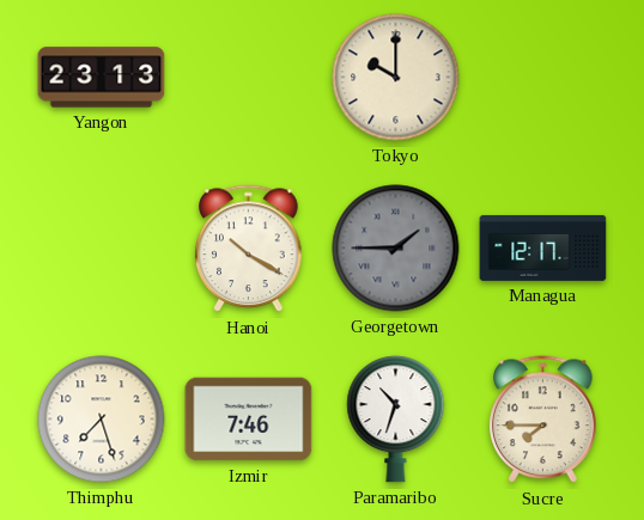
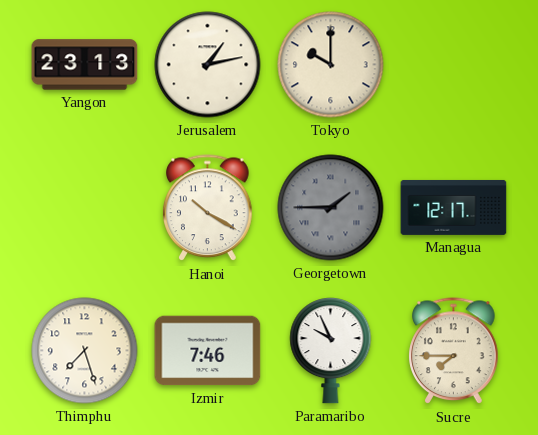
Jerusalem: none -> 1:13
Paramaribo: 10:33 -> 9:56
